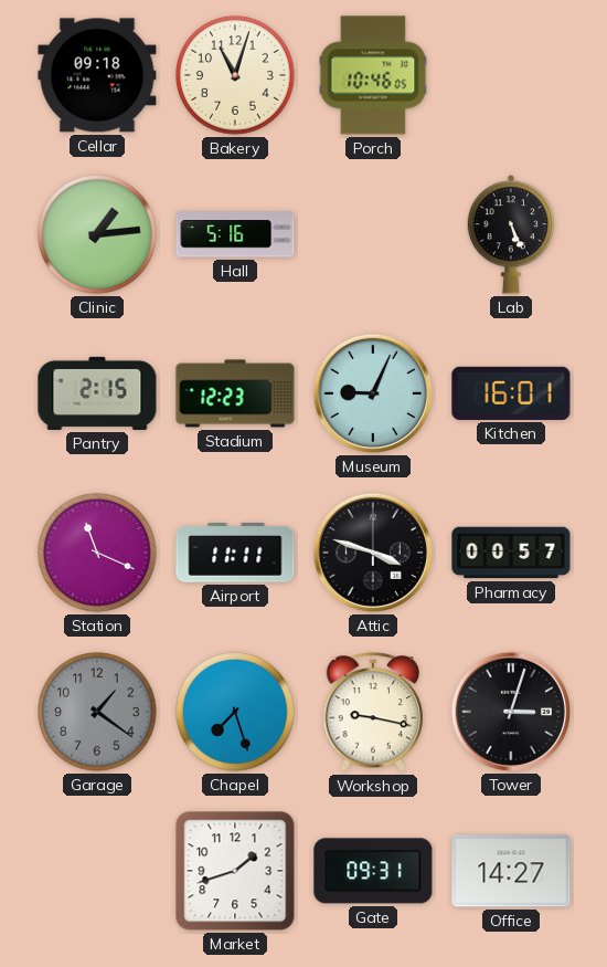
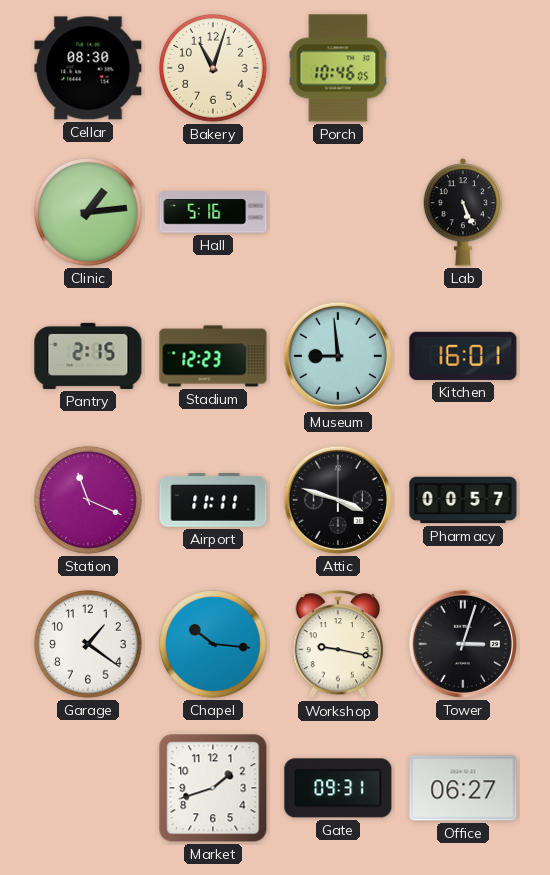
Cellar: 09:18 -> 08:30
Museum: 9:04 -> 8:59
Garage dial: grey -> white
Chapel: 7:27 -> 10:16
Office: 14:27 -> 06:27
